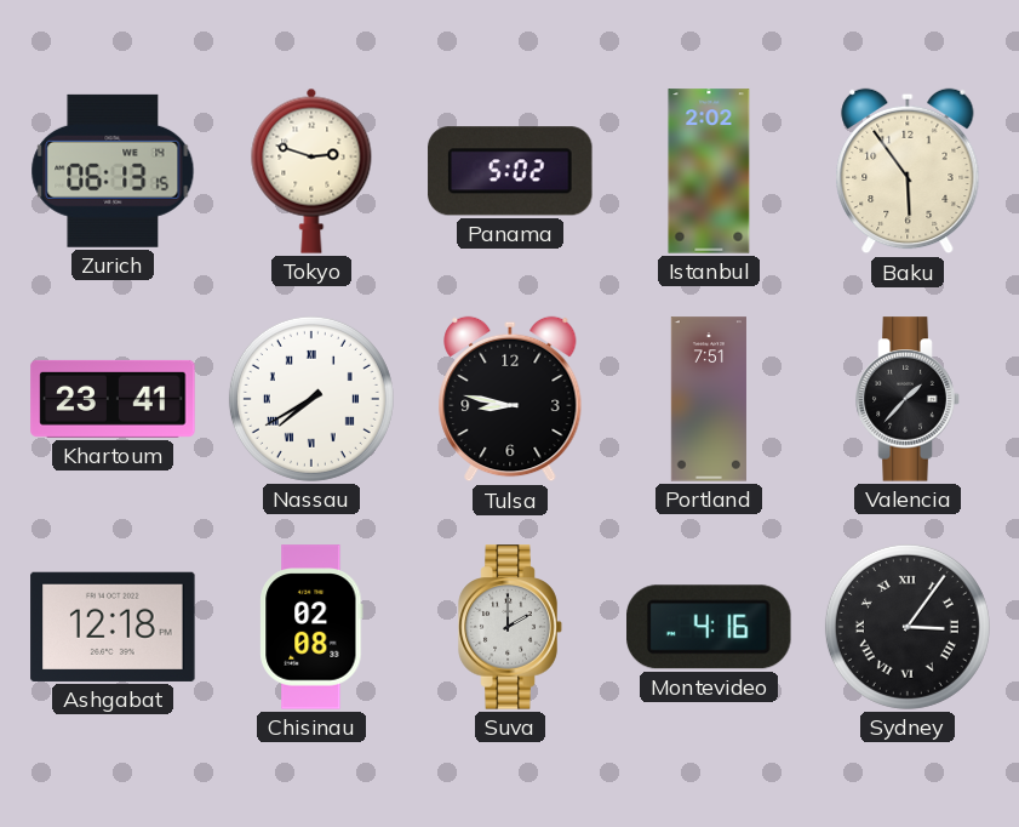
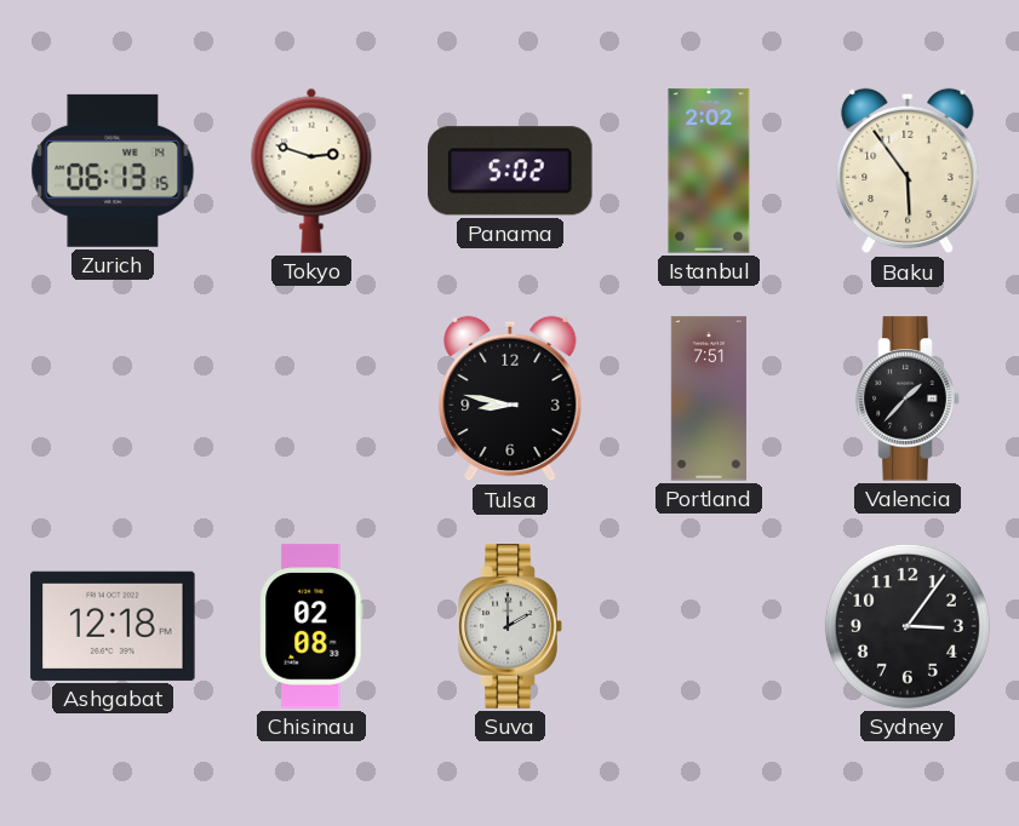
Khartoum: 23:41 -> none
Nassau: 7:40 -> none
Montevideo: 4:16 -> none
Sydney numerals: Roman -> Arabic
